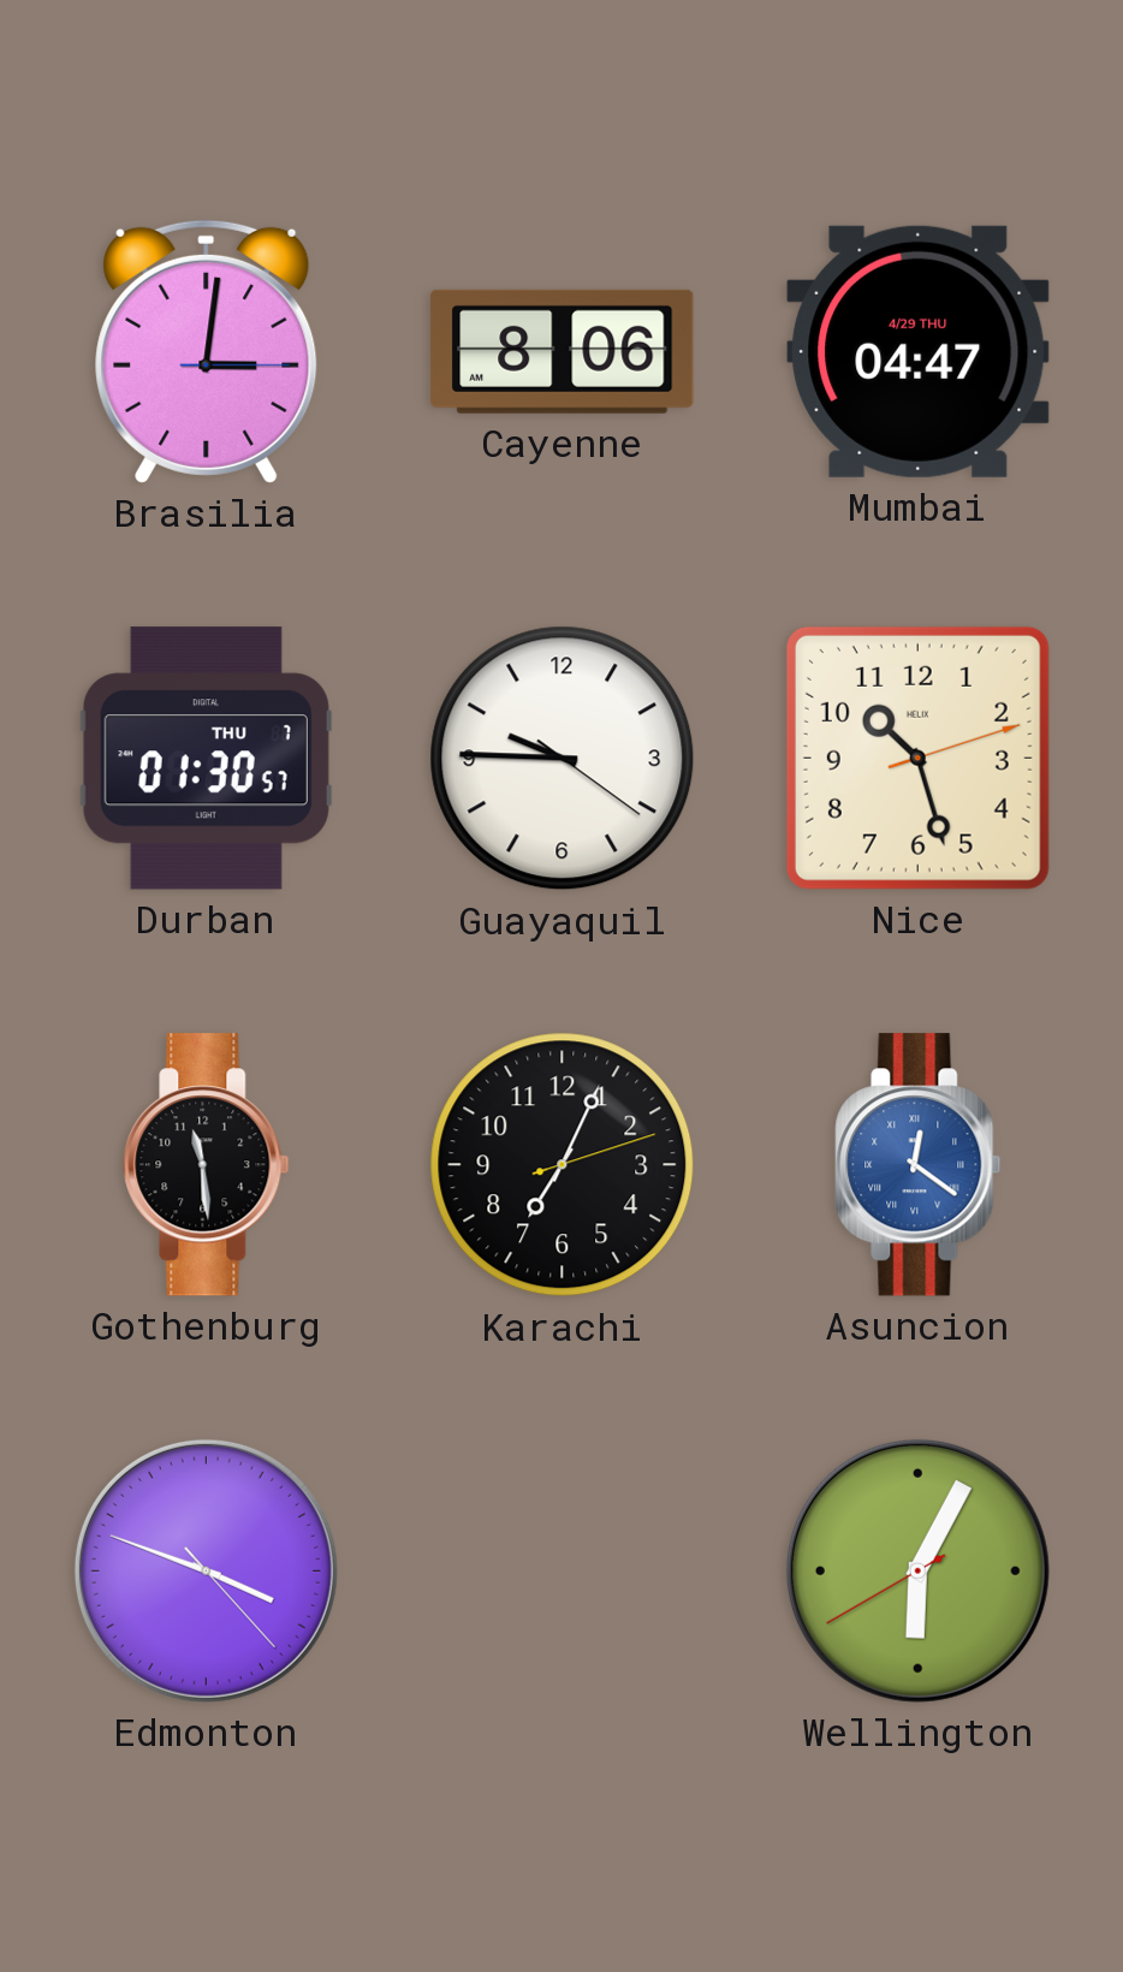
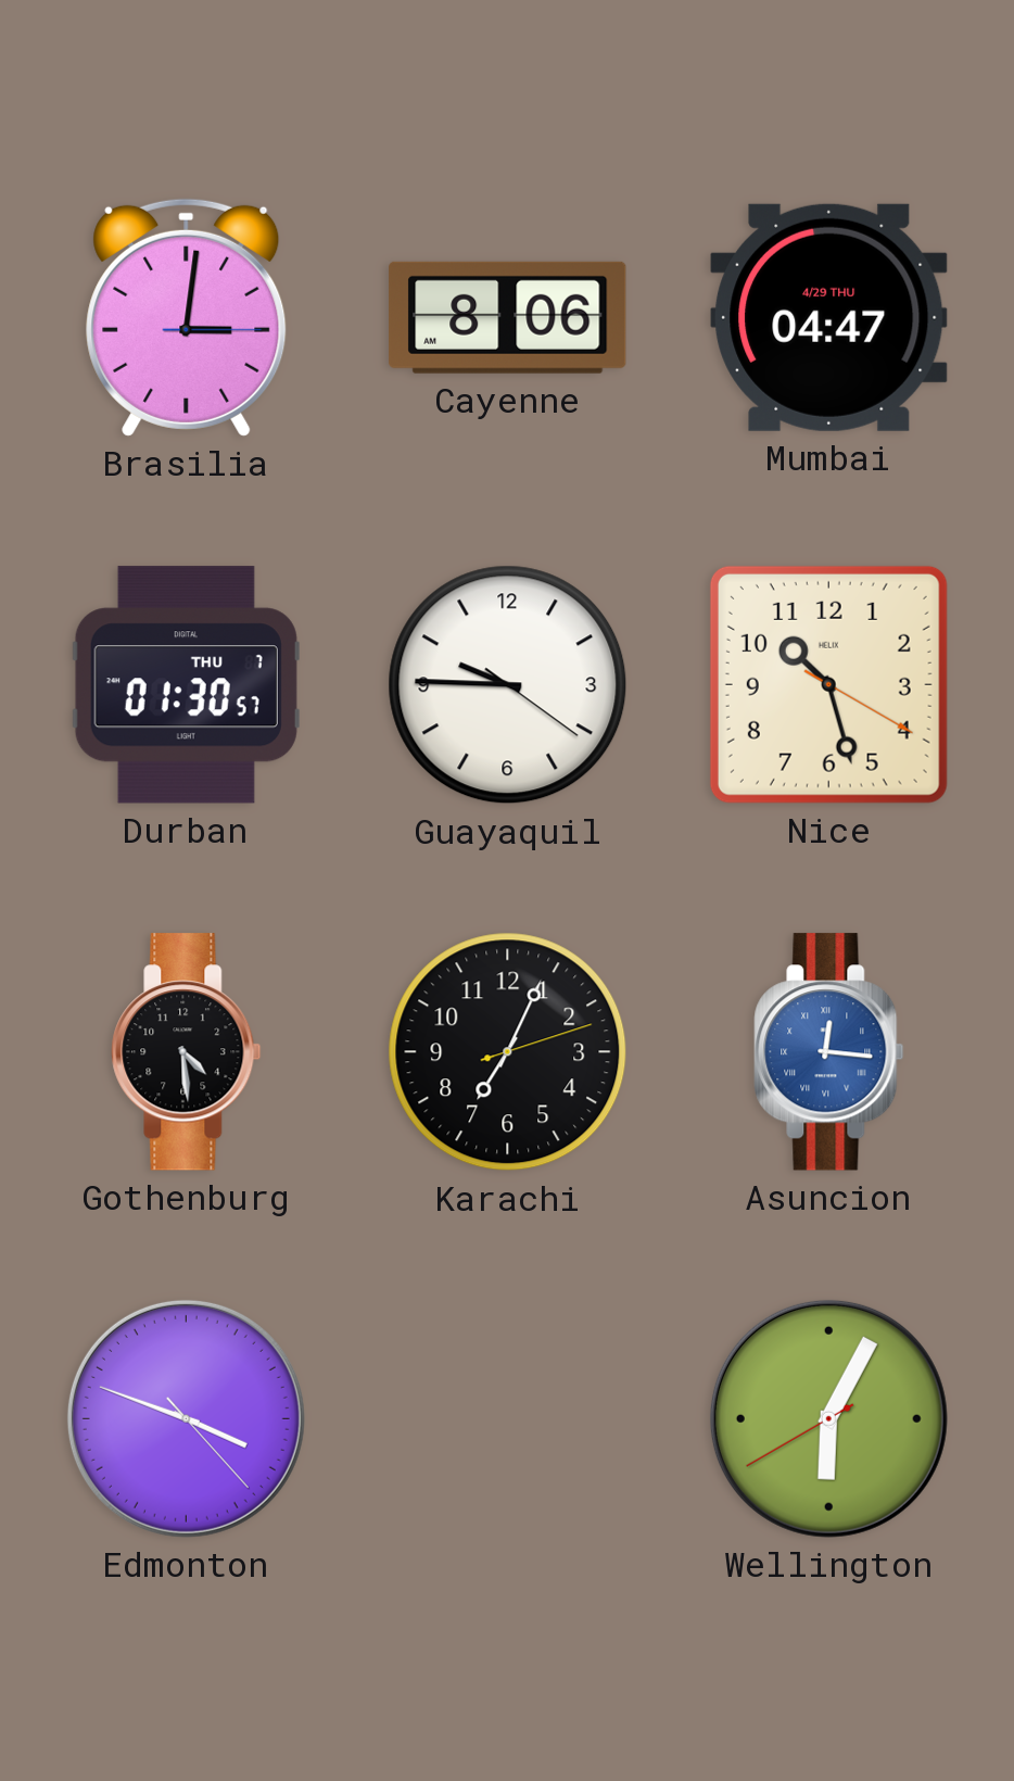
Nice: 10:27:12 -> 10:27:20
Gothenburg: 11:29 -> 4:29
Asuncion: 12:21 -> 12:16
